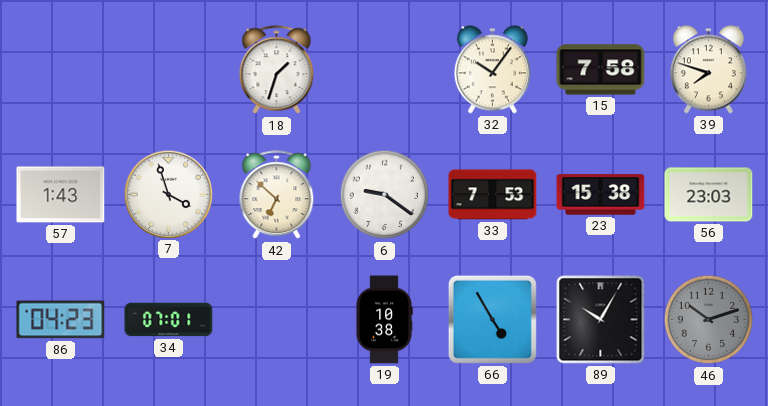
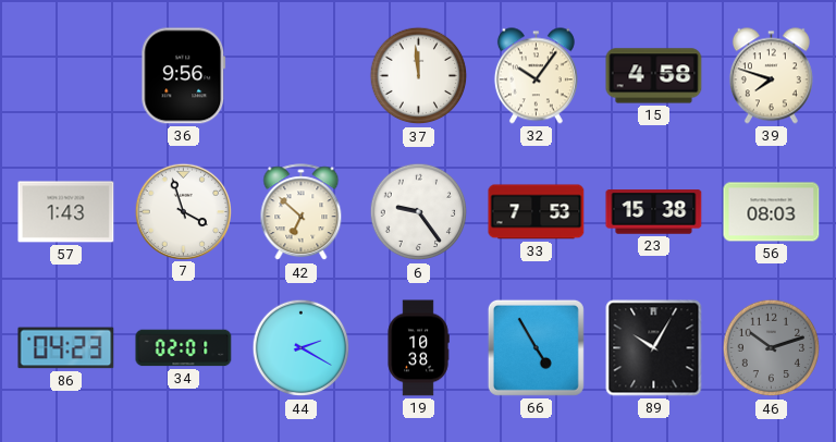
36: none -> 9:56
18: 1:33 -> none
37: none -> 11:59
15: 7:58 -> 4:58
6: 9:21 -> 9:24
56: 23:03 -> 08:03
34: 07:01 -> 02:01
44: none -> 2:20
